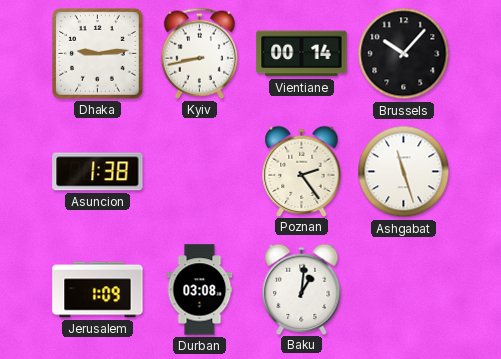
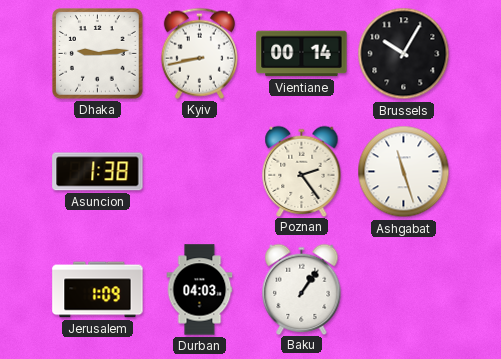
Brussels: 10:07 -> 10:05
Durban: 03:08 -> 04:03
Baku: 1:01 -> 1:06
